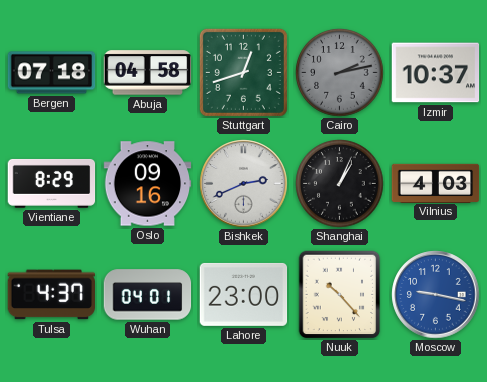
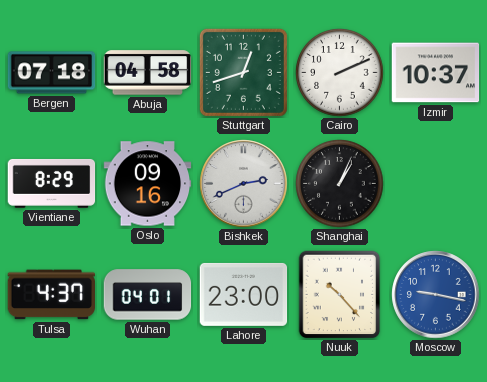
Cairo: 2:13 -> 2:11
Cairo dial: grey -> white
Vilnius: 4:03 -> none
